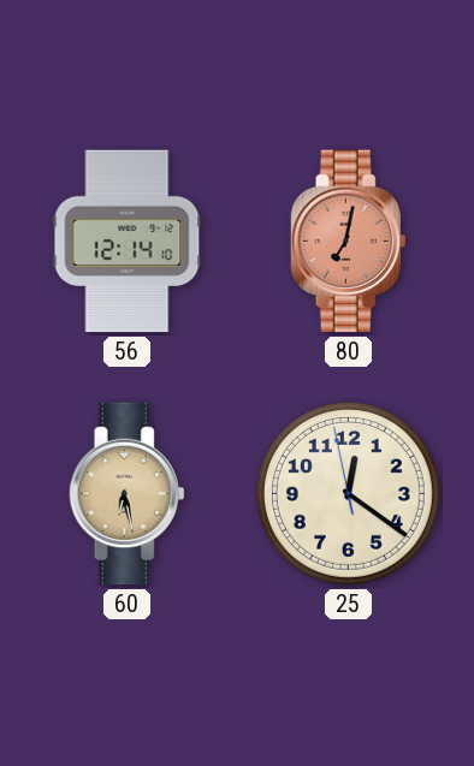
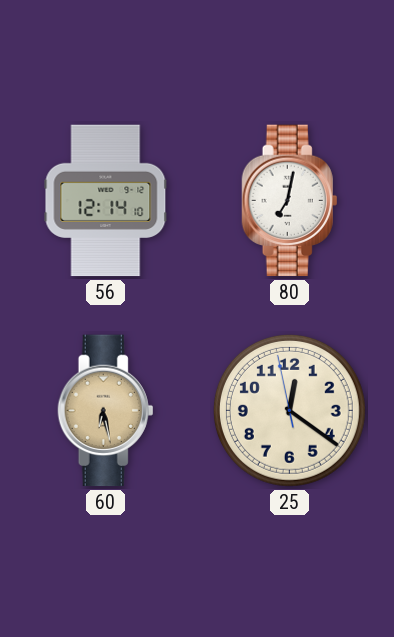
80 dial: salmon -> white
